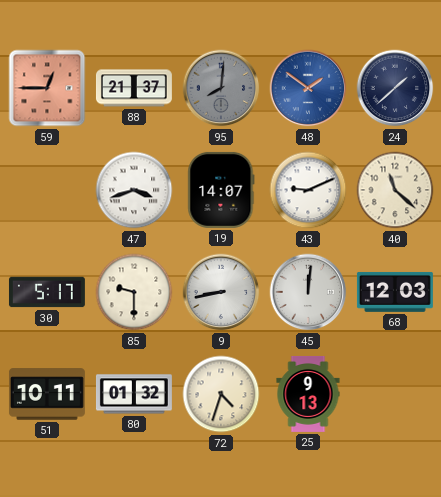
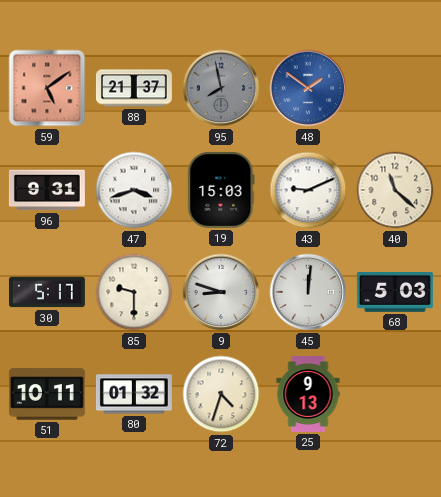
59: 12:45 -> 5:09
95: 8:01 -> 7:58
24: 1:38 -> none
96: none -> 9:31
19: 14:07 -> 15:03
9: 8:43 -> 8:48
68: 12:03 -> 5:03
